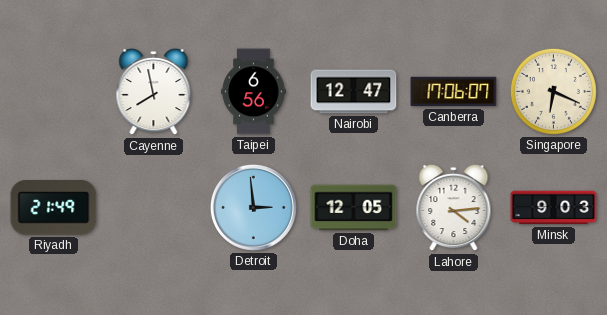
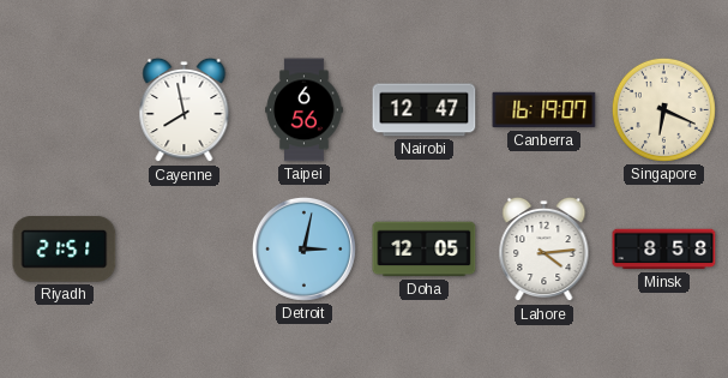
Canberra: 17:06 -> 16:19
Riyadh: 21:49 -> 21:51
Detroit: 2:59 -> 3:02
Minsk: 9:03 -> 8:58
